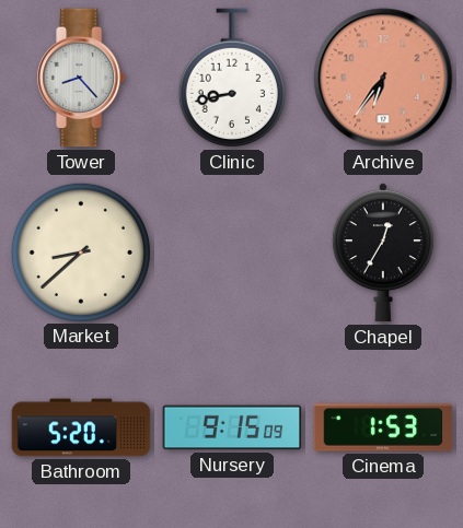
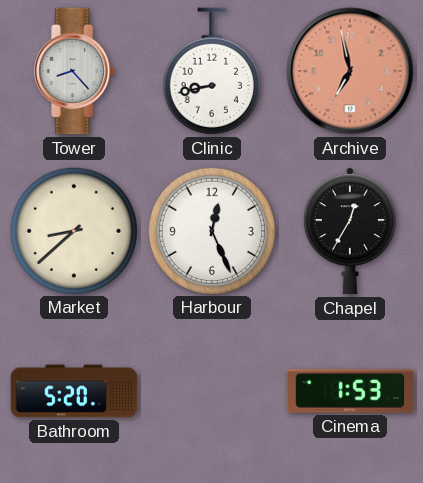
Archive: 6:36 -> 6:58
Harbour: none -> 12:26
Nursery: 9:15 -> none
